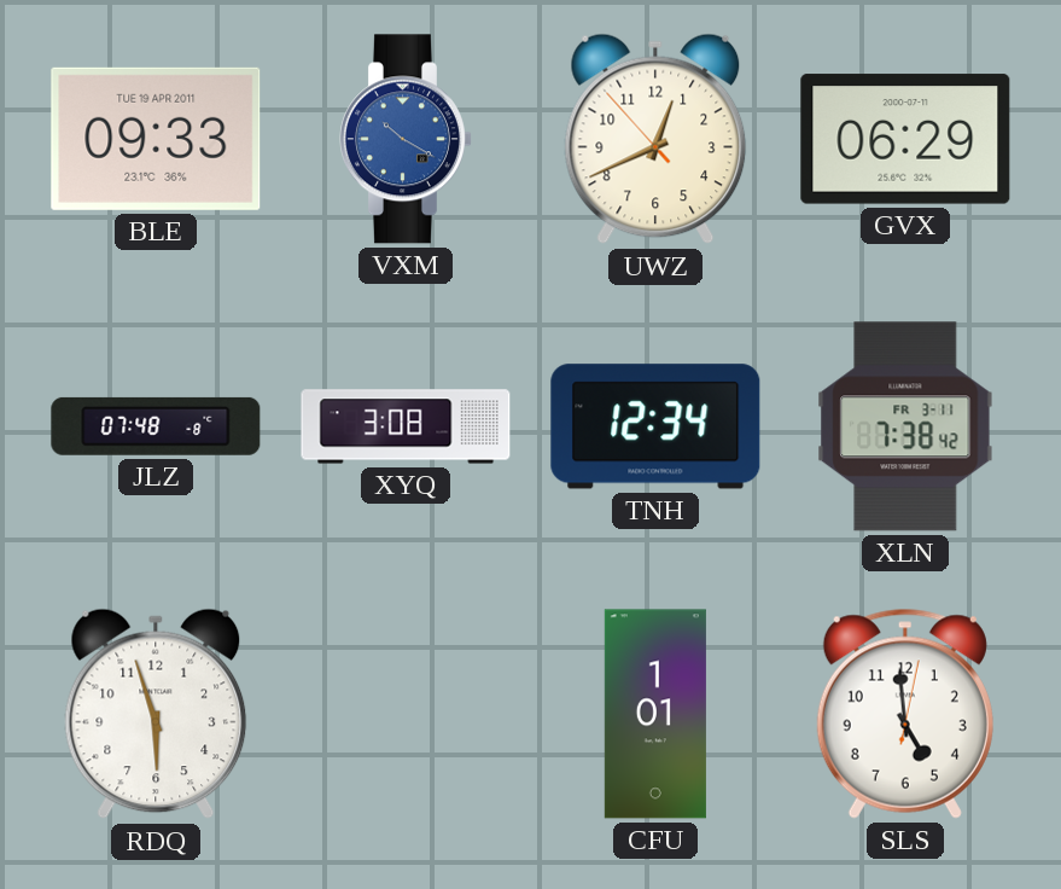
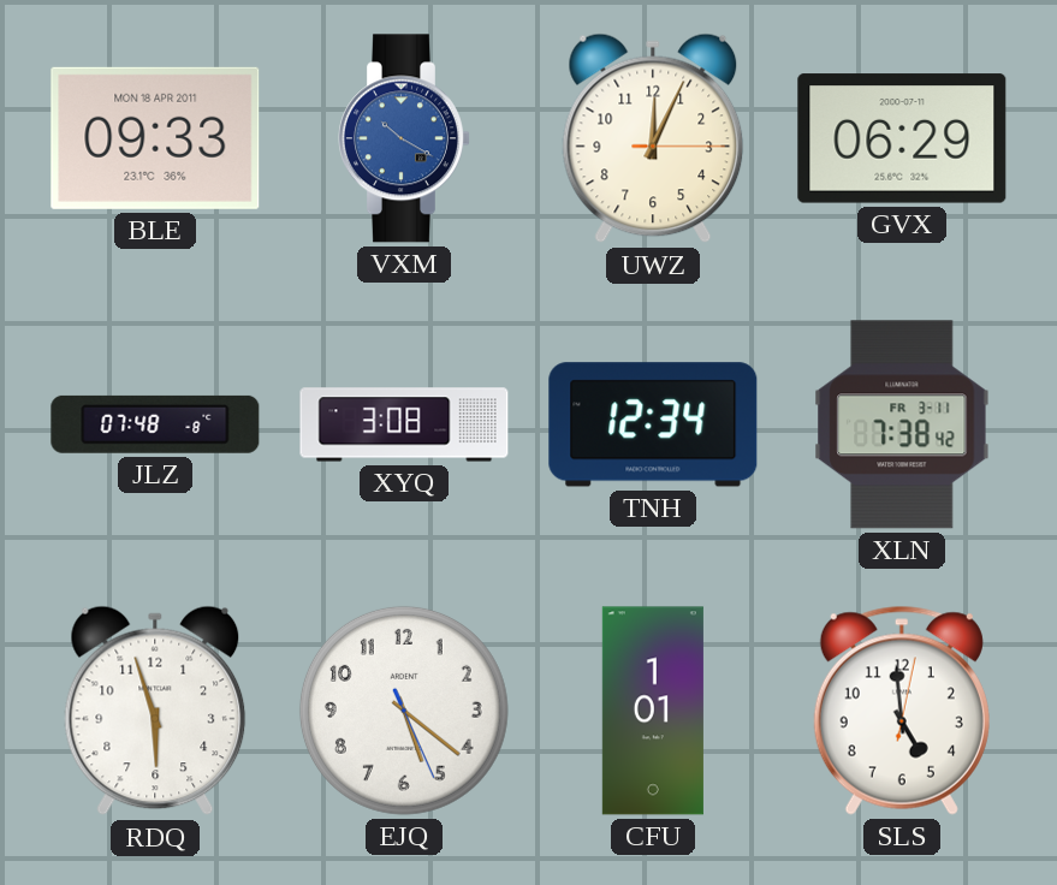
BLE date: TUE 19 APR 2011 -> MON 18 APR 2011
UWZ: 12:40 -> 12:04
EJQ: none -> 5:21
